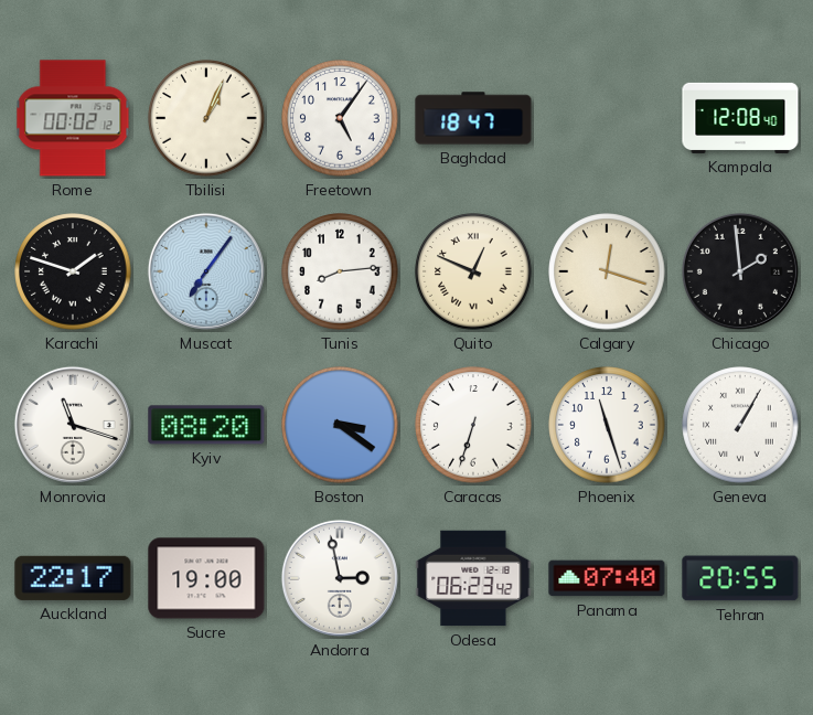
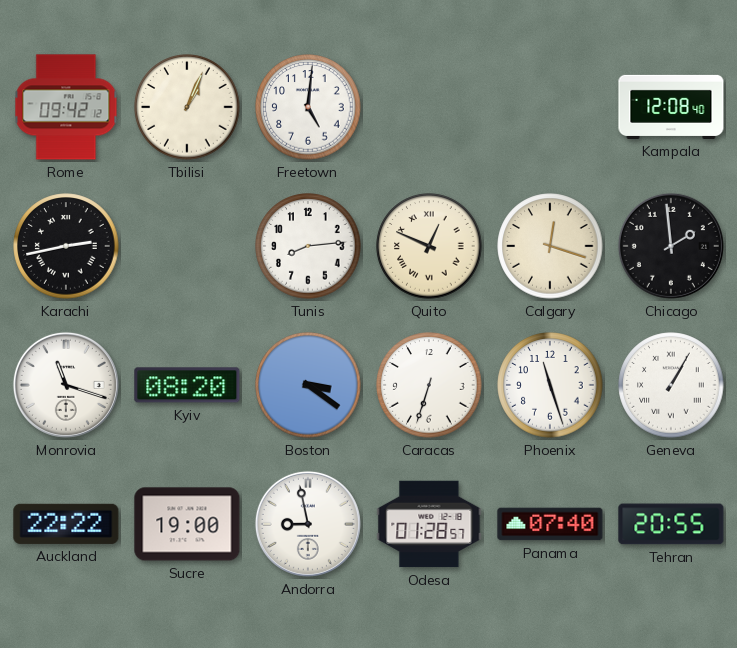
Rome: 00:02 -> 09:42
Freetown: 5:06 -> 5:01
Baghdad: 18:47 -> none
Karachi: 1:48 -> 2:43
Muscat: 7:06 -> none
Auckland: 22:17 -> 22:22
Andorra: 2:58 -> 8:58
Odesa: 06:23 -> 01:28
